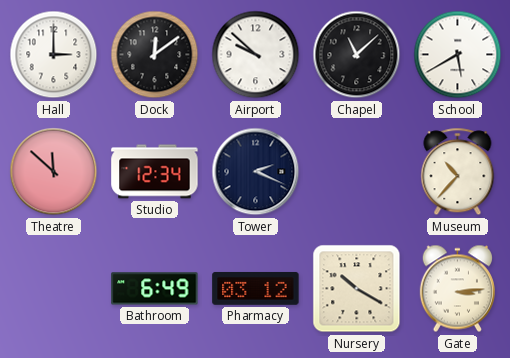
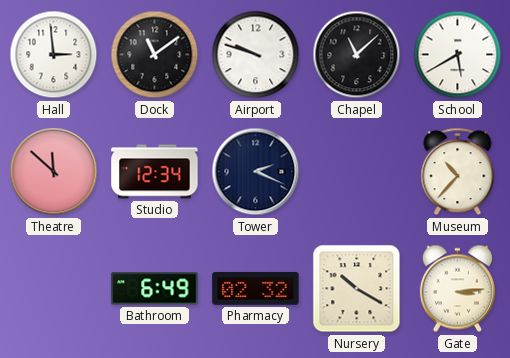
Hall: 3:00 -> 2:59
Dock: 12:09 -> 11:09
Airport: 9:52 -> 9:48
Pharmacy: 03:12 -> 02:32
